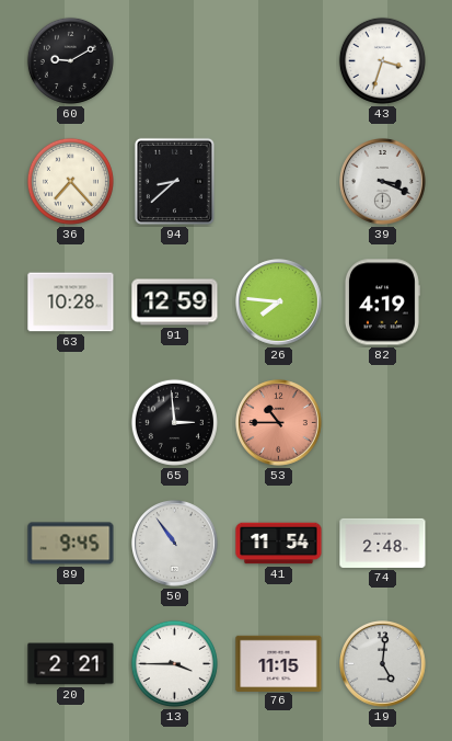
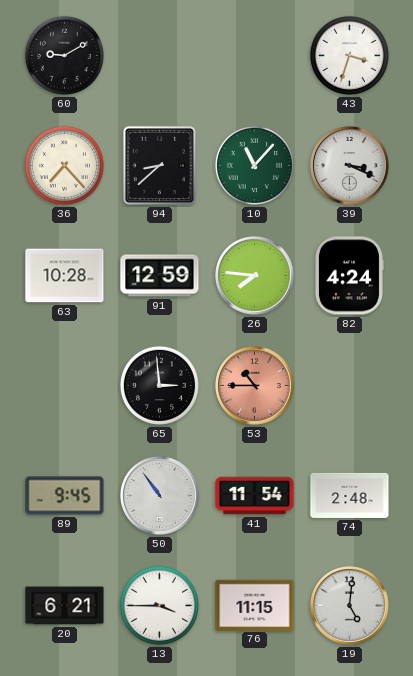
10: none -> 11:07
82: 4:19 -> 4:24
20: 2:21 -> 6:21
